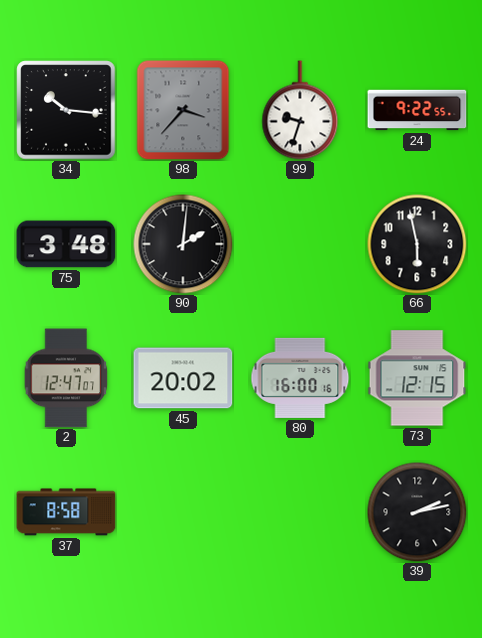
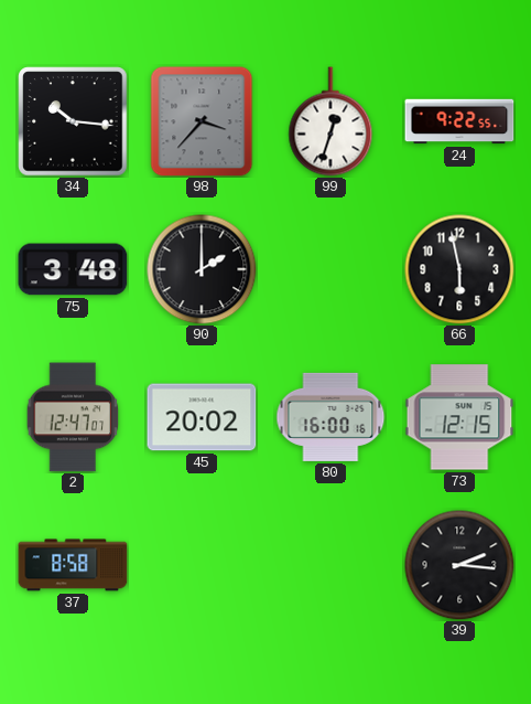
99: 9:33 -> 12:33
90: 2:01 -> 2:00
39: 2:13 -> 2:16
